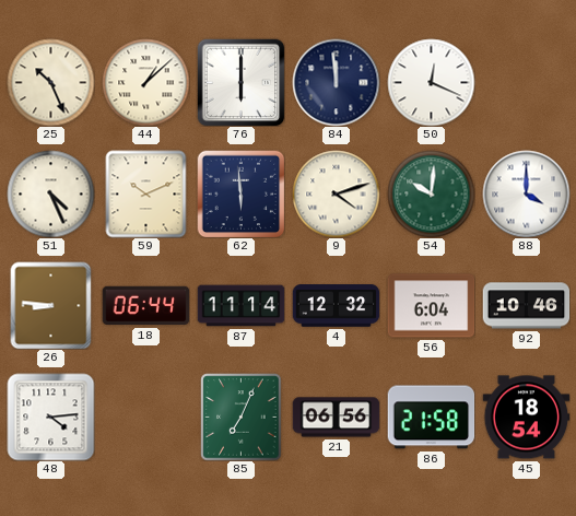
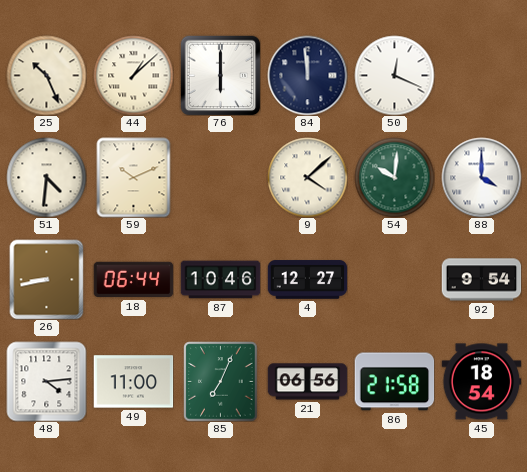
51: 4:26 -> 4:31
62: 5:59 -> none
9: 4:12 -> 4:08
26: 8:46 -> 8:43
87: 11:14 -> 10:46
4: 12:32 -> 12:27
56: 6:04 -> none
92: 10:46 -> 9:54
49: none -> 11:00
